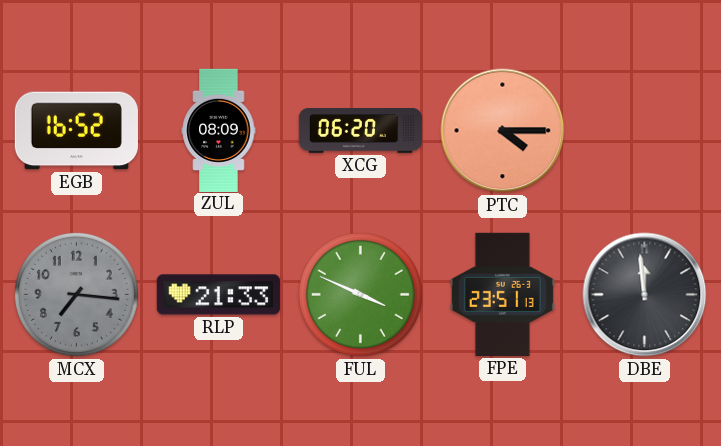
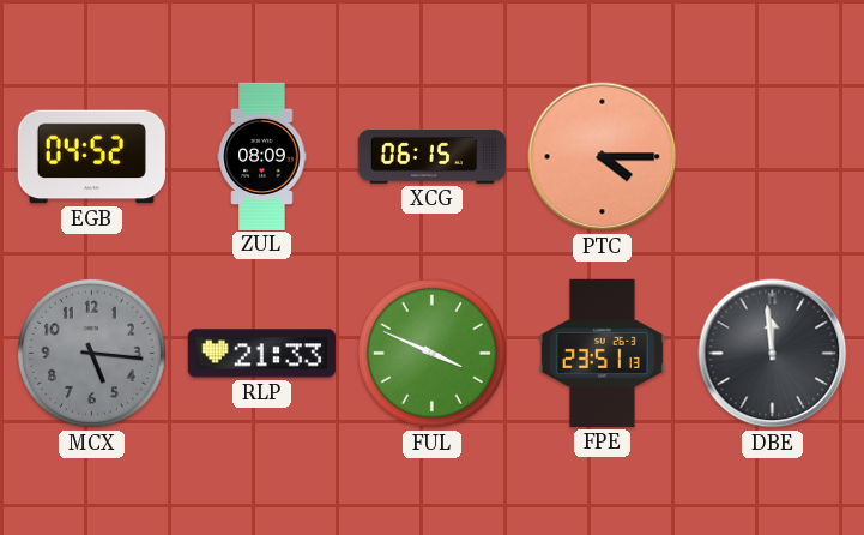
EGB: 16:52 -> 04:52
XCG: 06:20 -> 06:15
MCX: 7:16 -> 5:16
